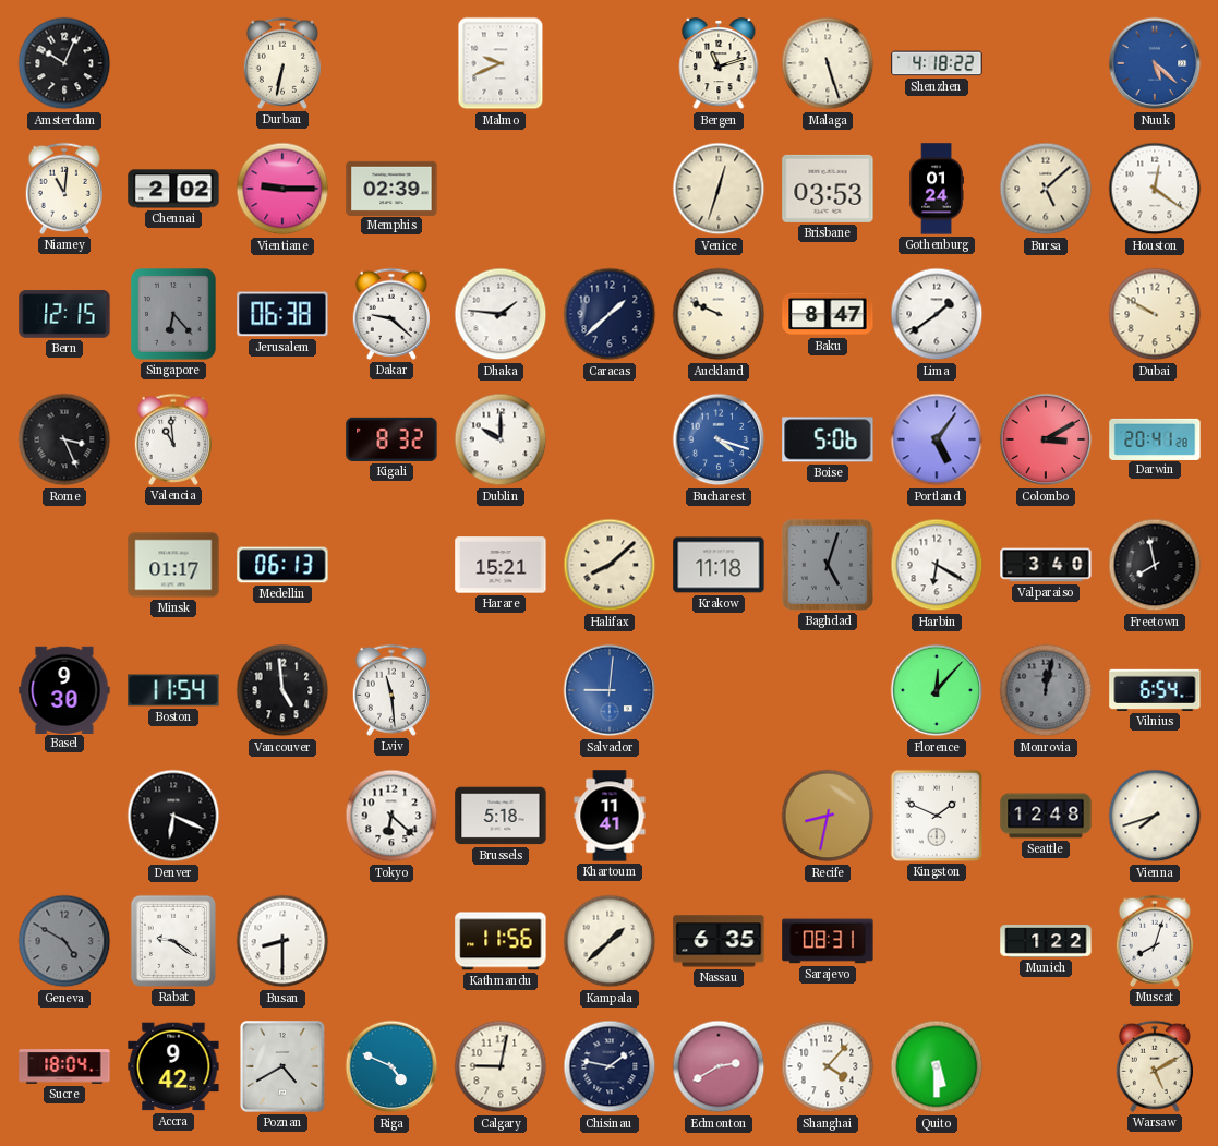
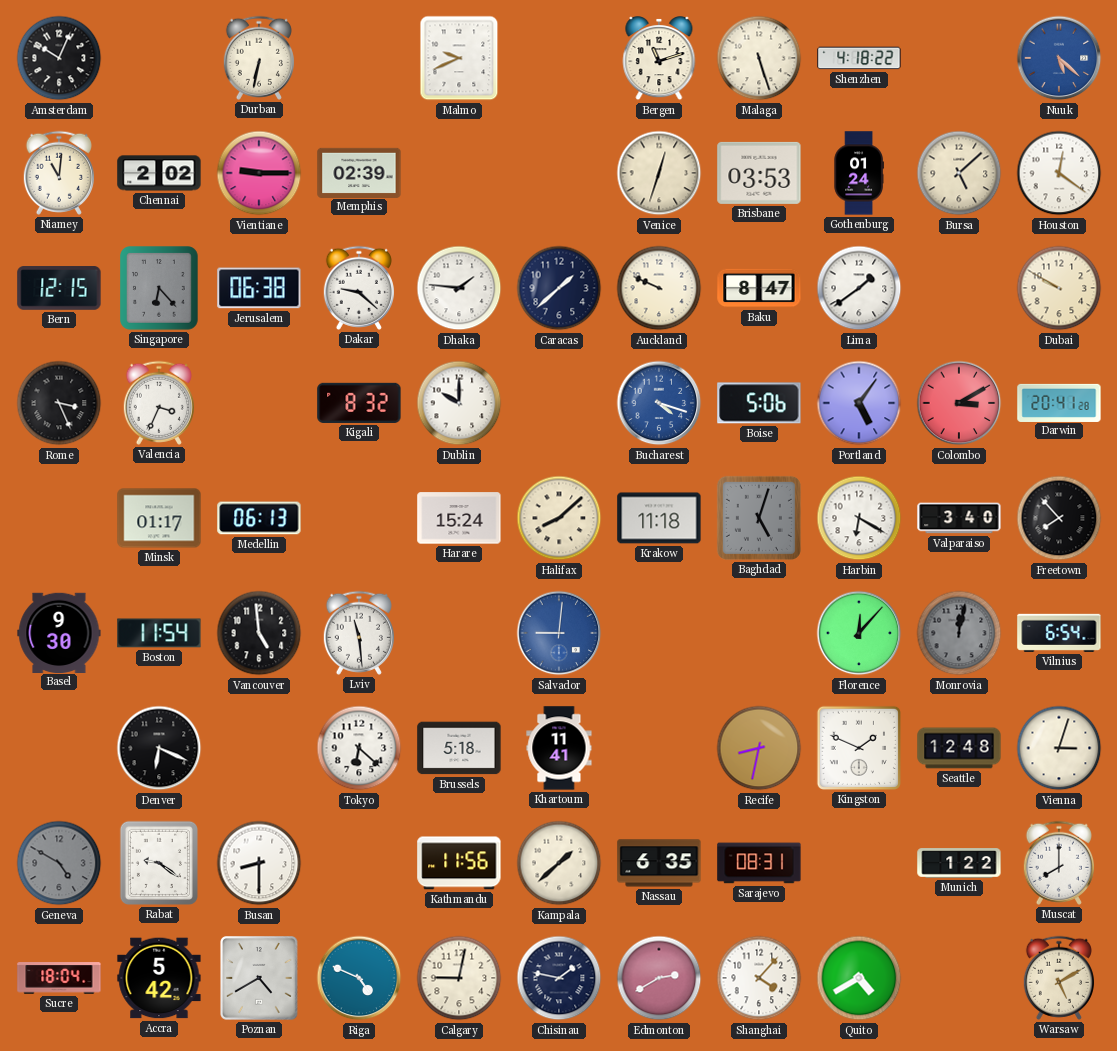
Valencia: 10:59 -> 3:34
Harare: 15:21 -> 15:24
Freetown: 7:58 -> 7:53
Vienna: 7:42 -> 3:03
Muscat: 8:03 -> 8:00
Accra: 9:42 -> 5:42
Quito: 5:30 -> 4:40
